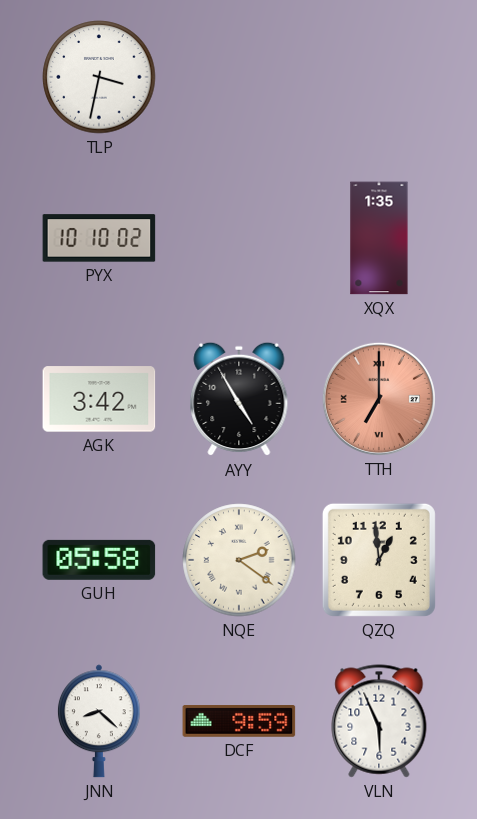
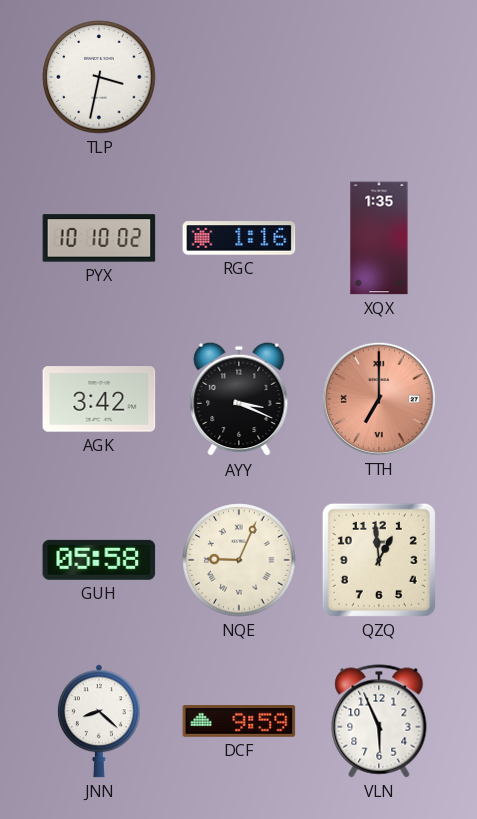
RGC: none -> 1:16
AYY: 4:55 -> 3:19
NQE: 2:21 -> 9:04
